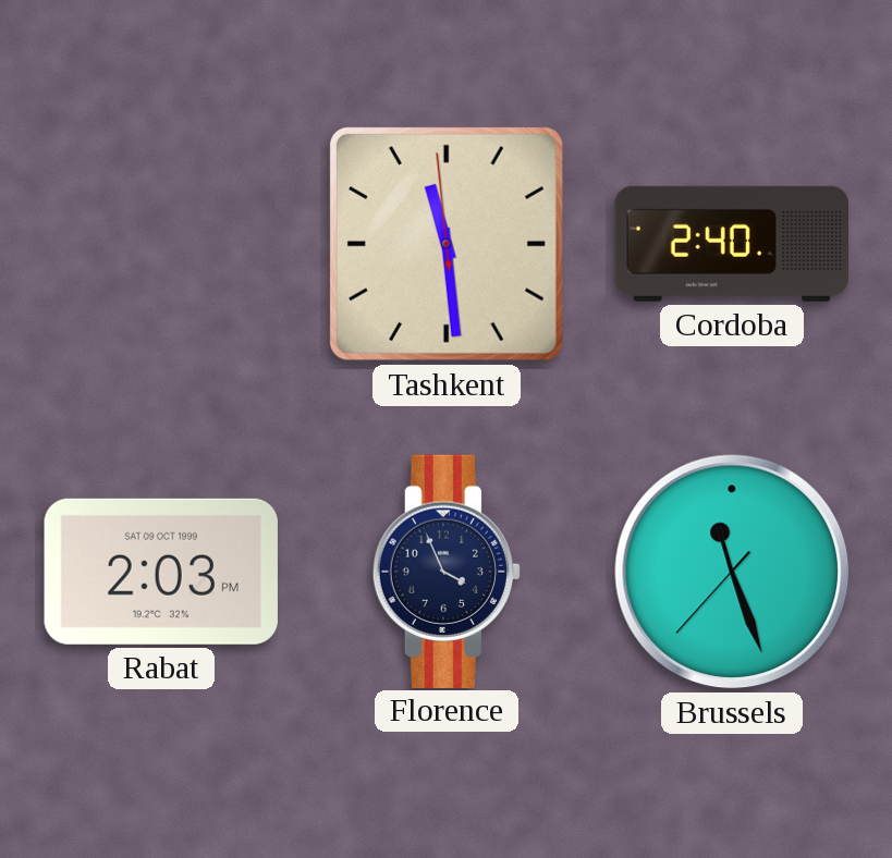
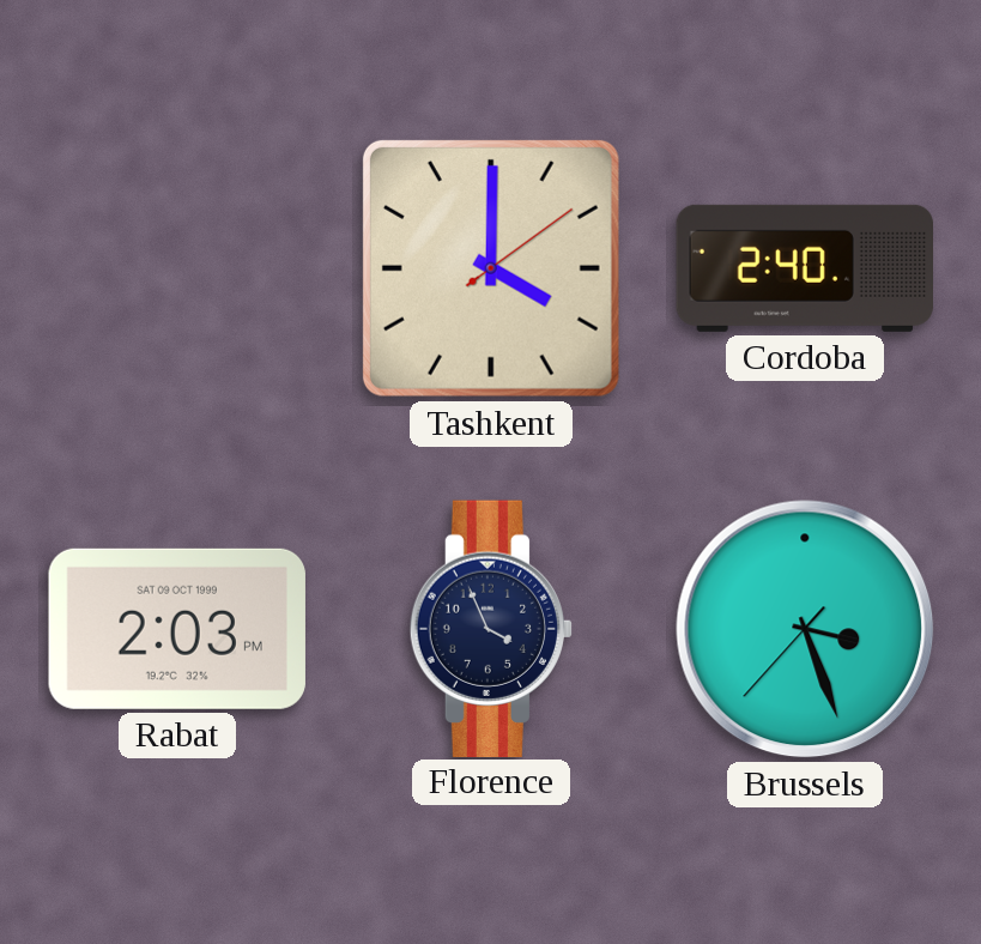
Tashkent: 11:28 -> 4:00
Brussels: 11:26 -> 3:26
